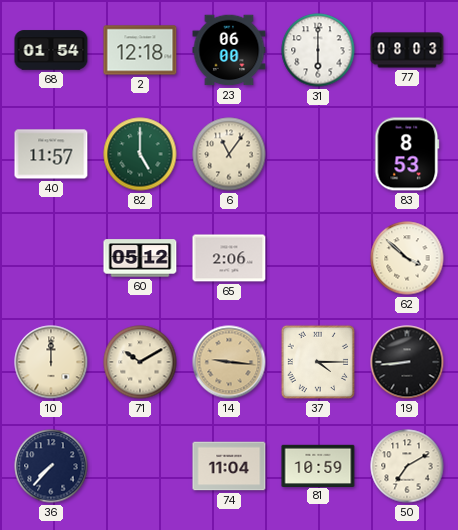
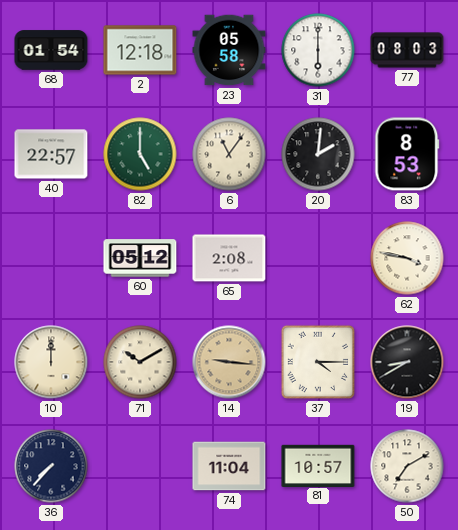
23: 06:00 -> 05:58
40: 11:57 -> 22:57
20: none -> 2:01
65: 2:06 -> 2:08
62: 3:52 -> 3:47
19: 8:44 -> 8:40
81: 10:59 -> 10:57
